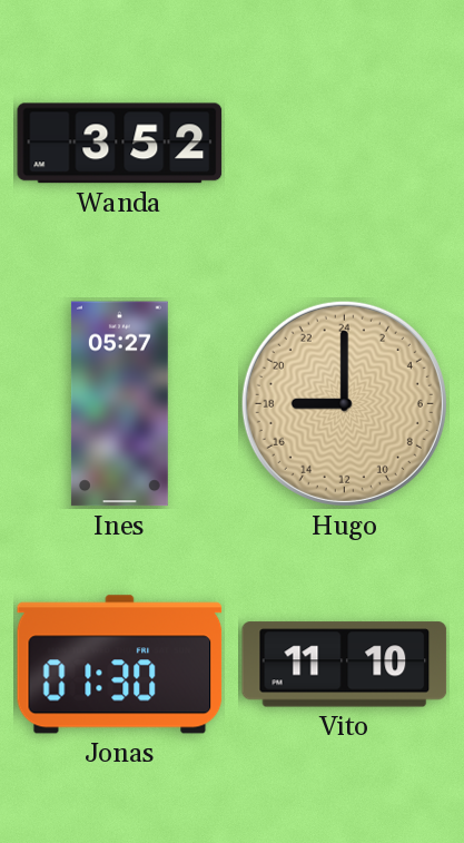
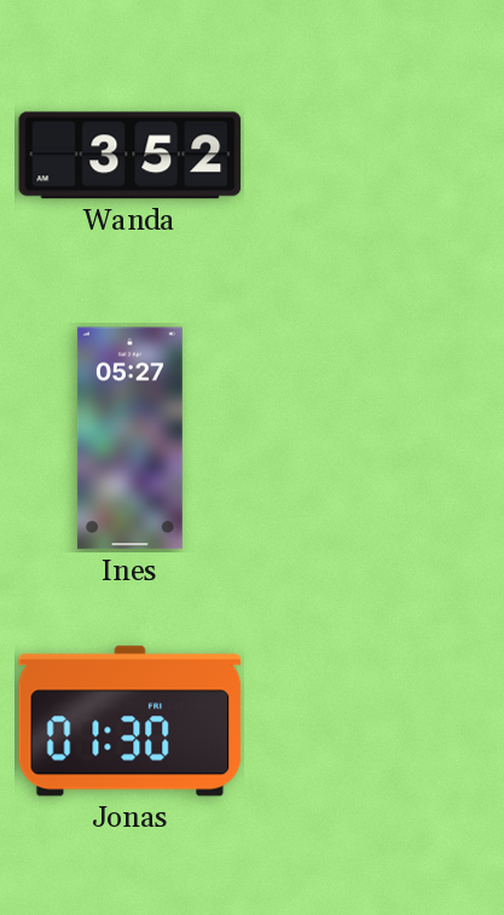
Hugo: 18:00 -> none
Vito: 11:10 -> none
